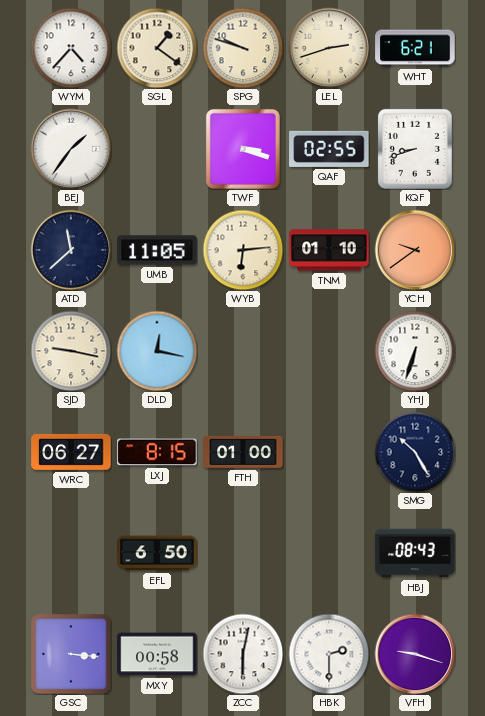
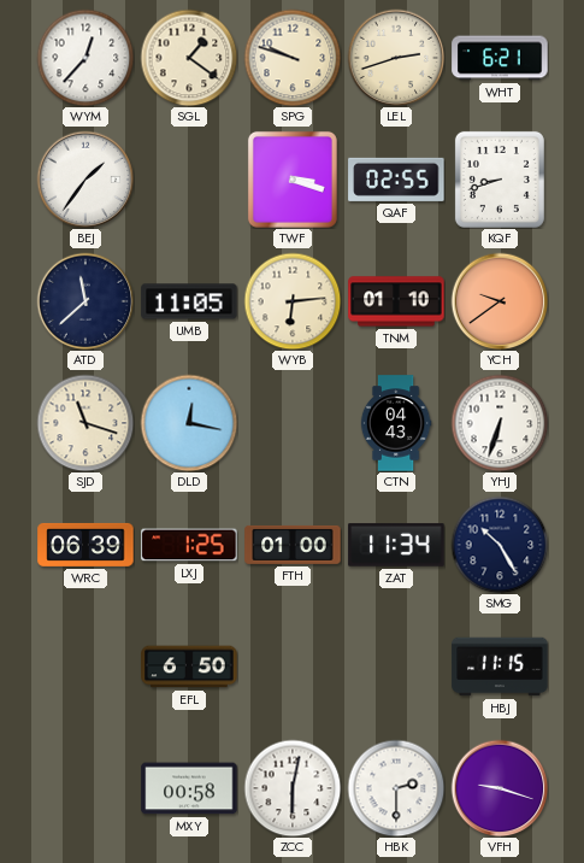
WYM: 4:37 -> 12:37
SJD: 9:17 -> 11:18
CTN: none -> 04:43
WRC: 06:27 -> 06:39
LXJ: 8:15 -> 1:25
ZAT: none -> 11:34
HBJ: 08:43 -> 11:15
GSC: 3:16 -> none
